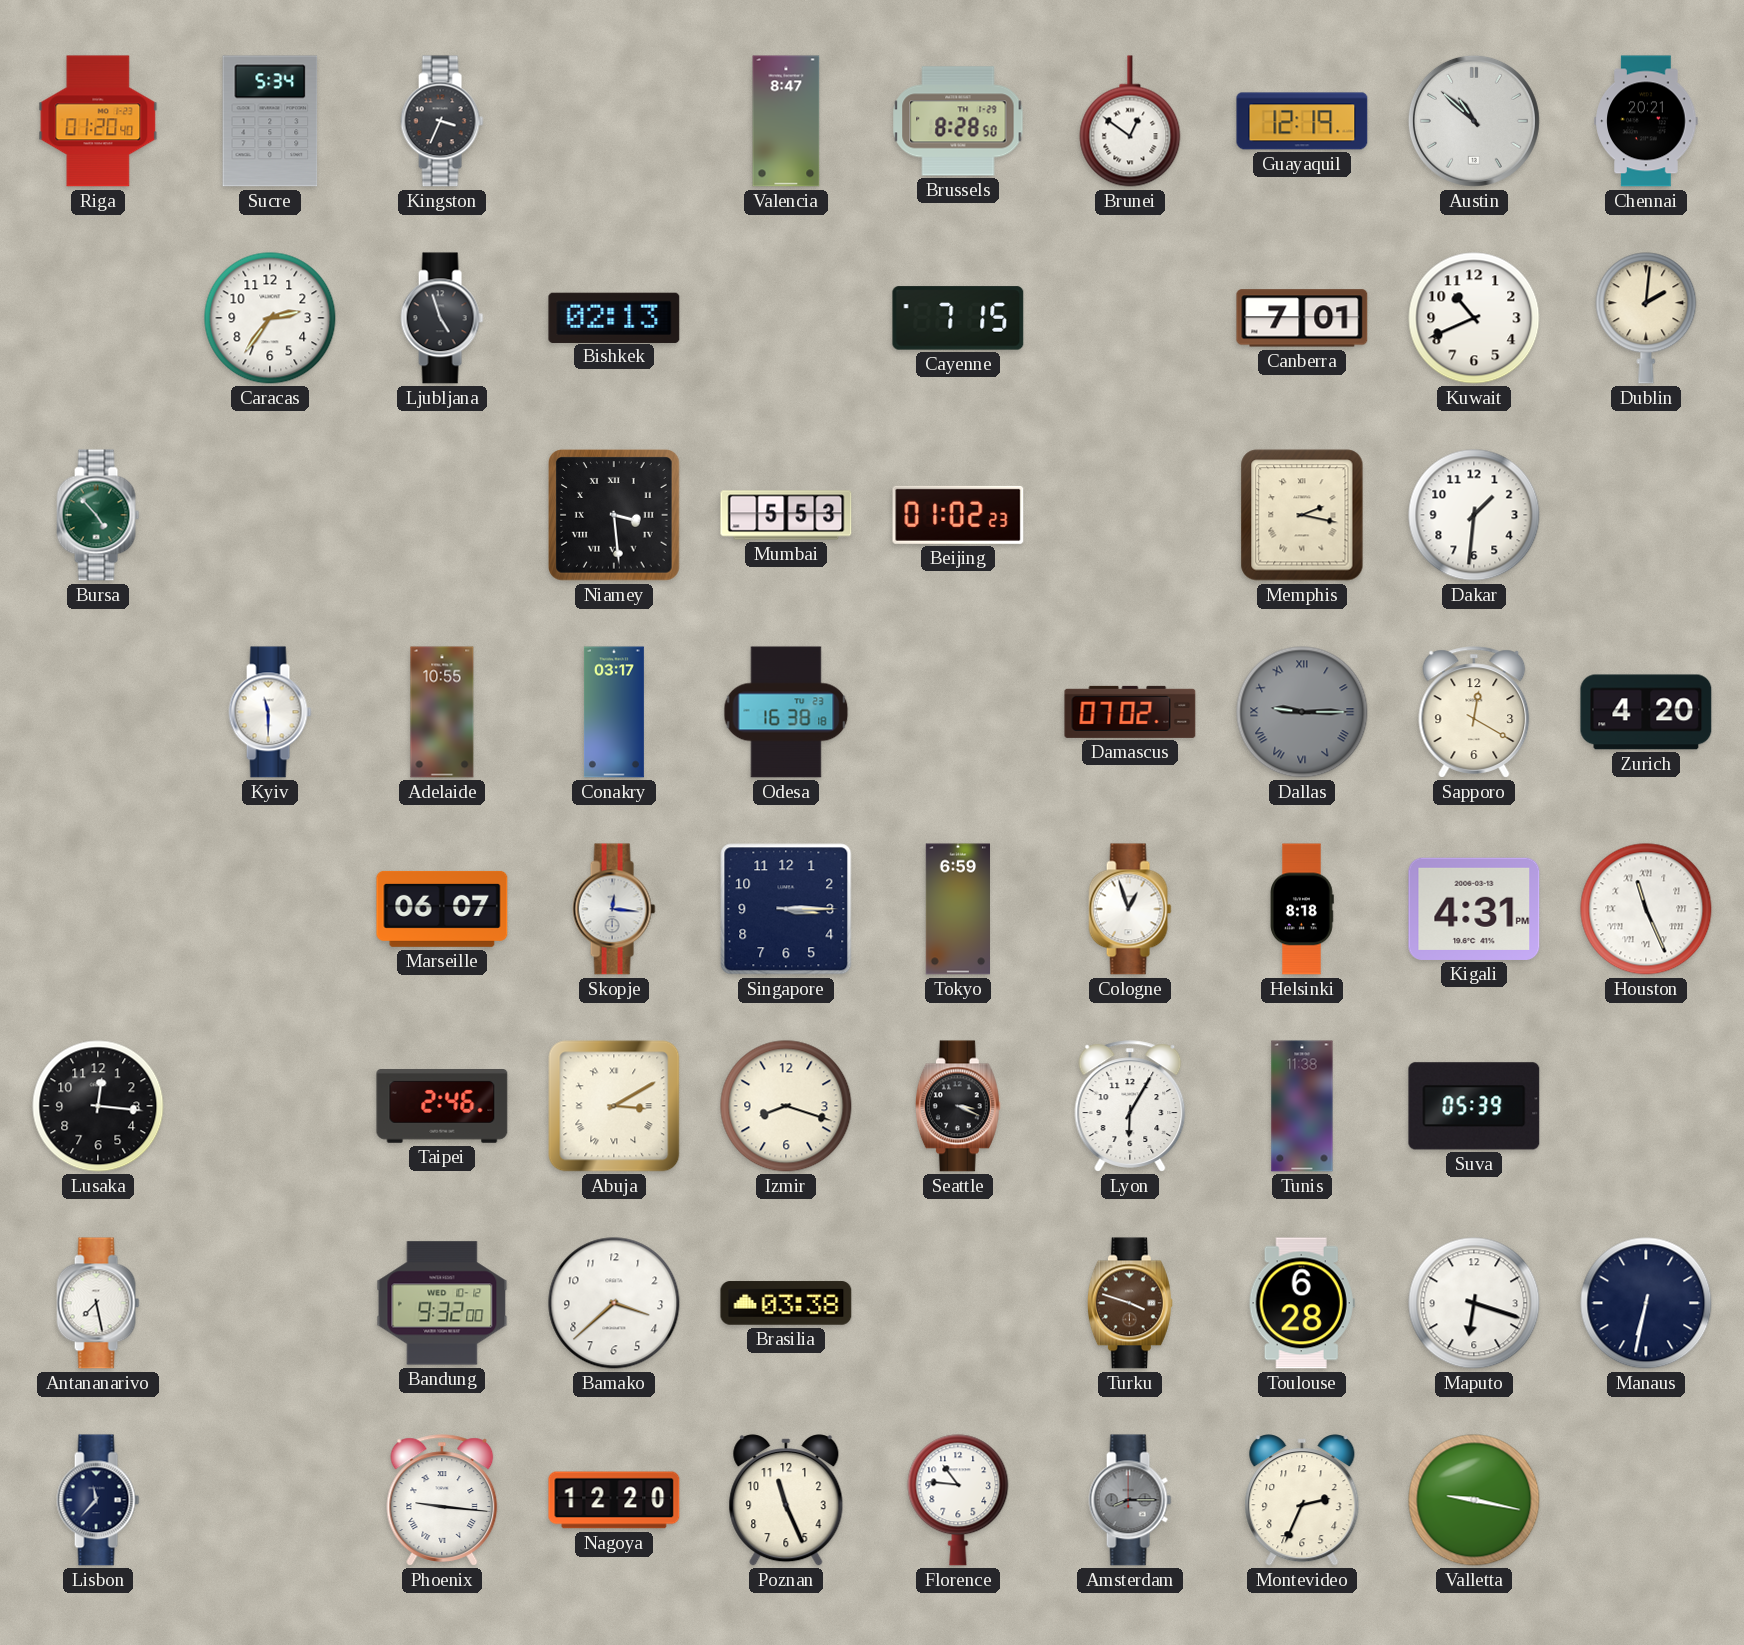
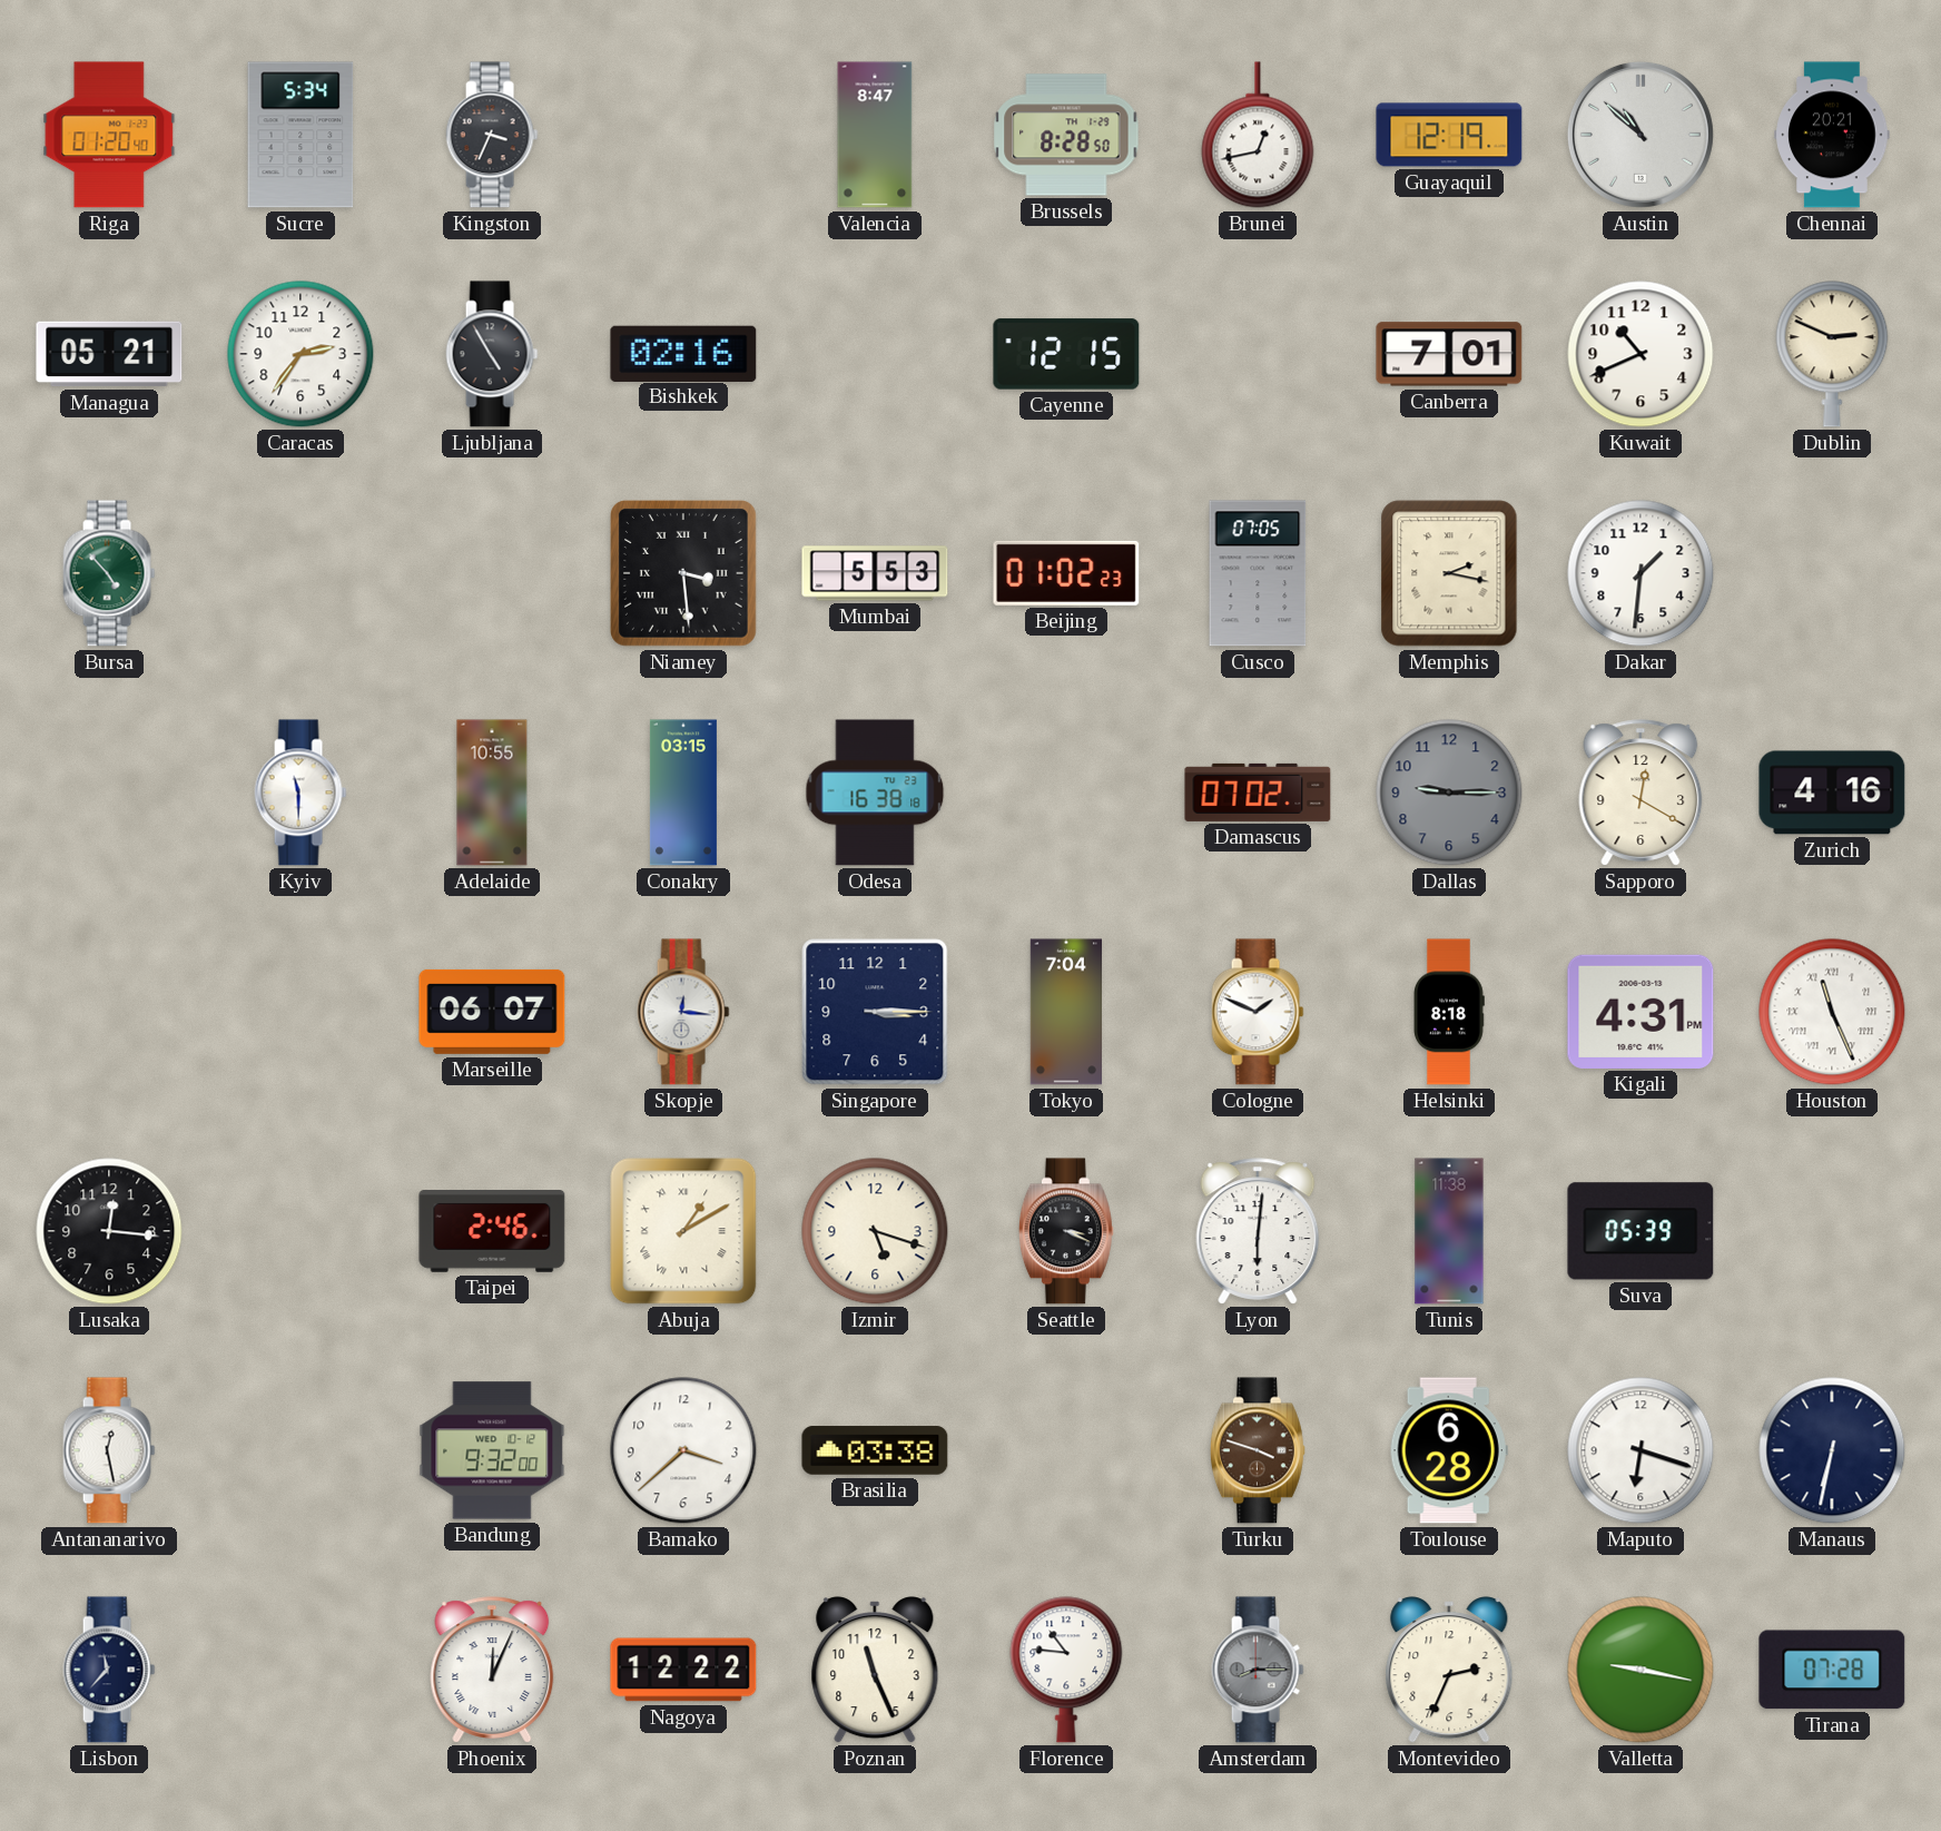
Brunei: 12:51 -> 12:43
Managua: none -> 05:21
Ljubljana: 4:57 -> 4:55
Bishkek: 02:13 -> 02:16
Cayenne: 7:15 -> 12:15
Dublin: 2:01 -> 2:49
Cusco: none -> 07:05
Conakry: 03:17 -> 03:15
Dallas numerals: Roman -> Arabic
Zurich: 4:20 -> 4:16
Tokyo: 6:59 -> 7:04
Cologne: 12:57 -> 1:49
Abuja: 3:10 -> 1:10
Izmir: 8:18 -> 5:18
Lyon: 6:05 -> 6:01
Antananarivo: 7:28 -> 12:28
Phoenix: 9:16 -> 12:04
Nagoya: 12:20 -> 12:22
Tirana: none -> 07:28
